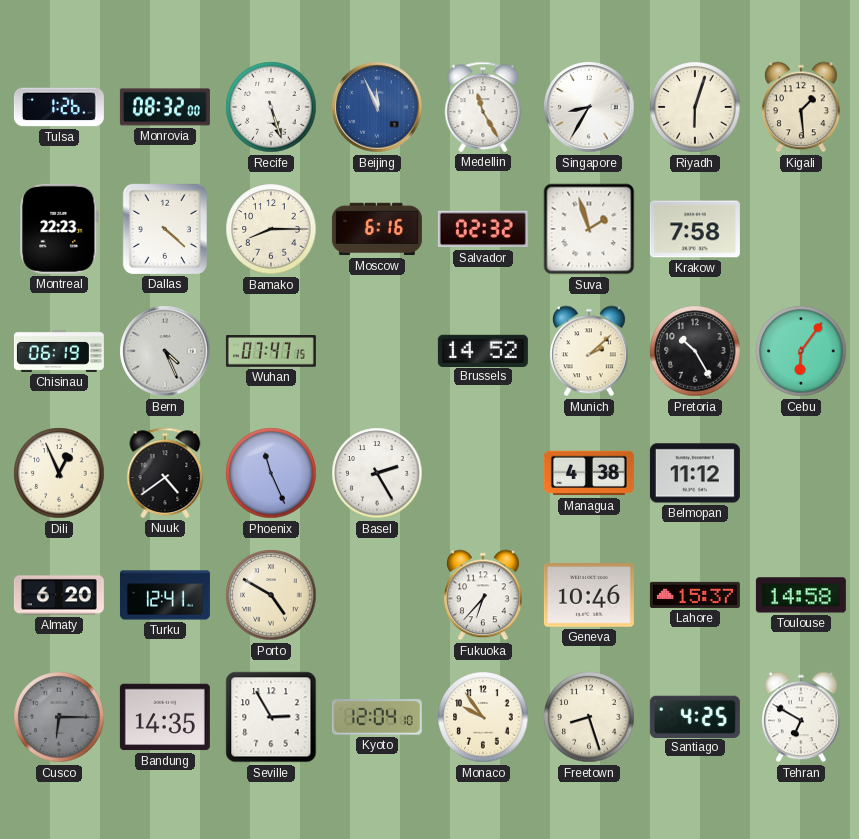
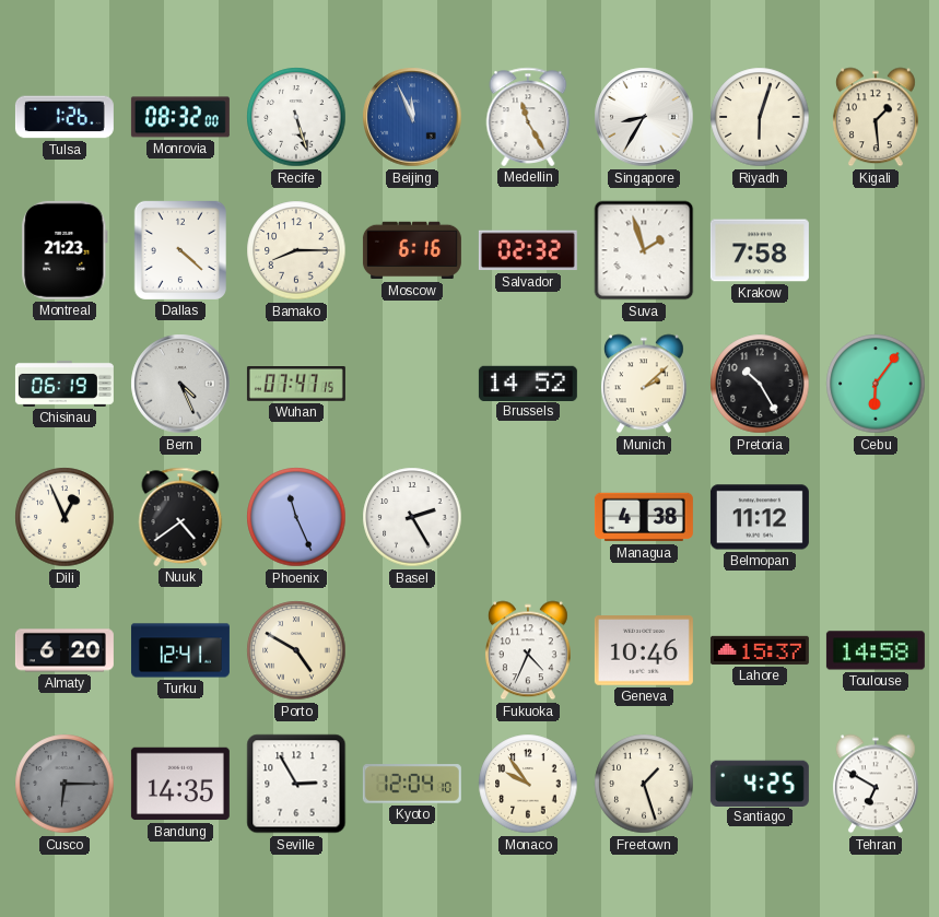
Montreal: 22:23 -> 21:23
Fukuoka: 6:37 -> 4:34
Freetown: 8:27 -> 1:27
